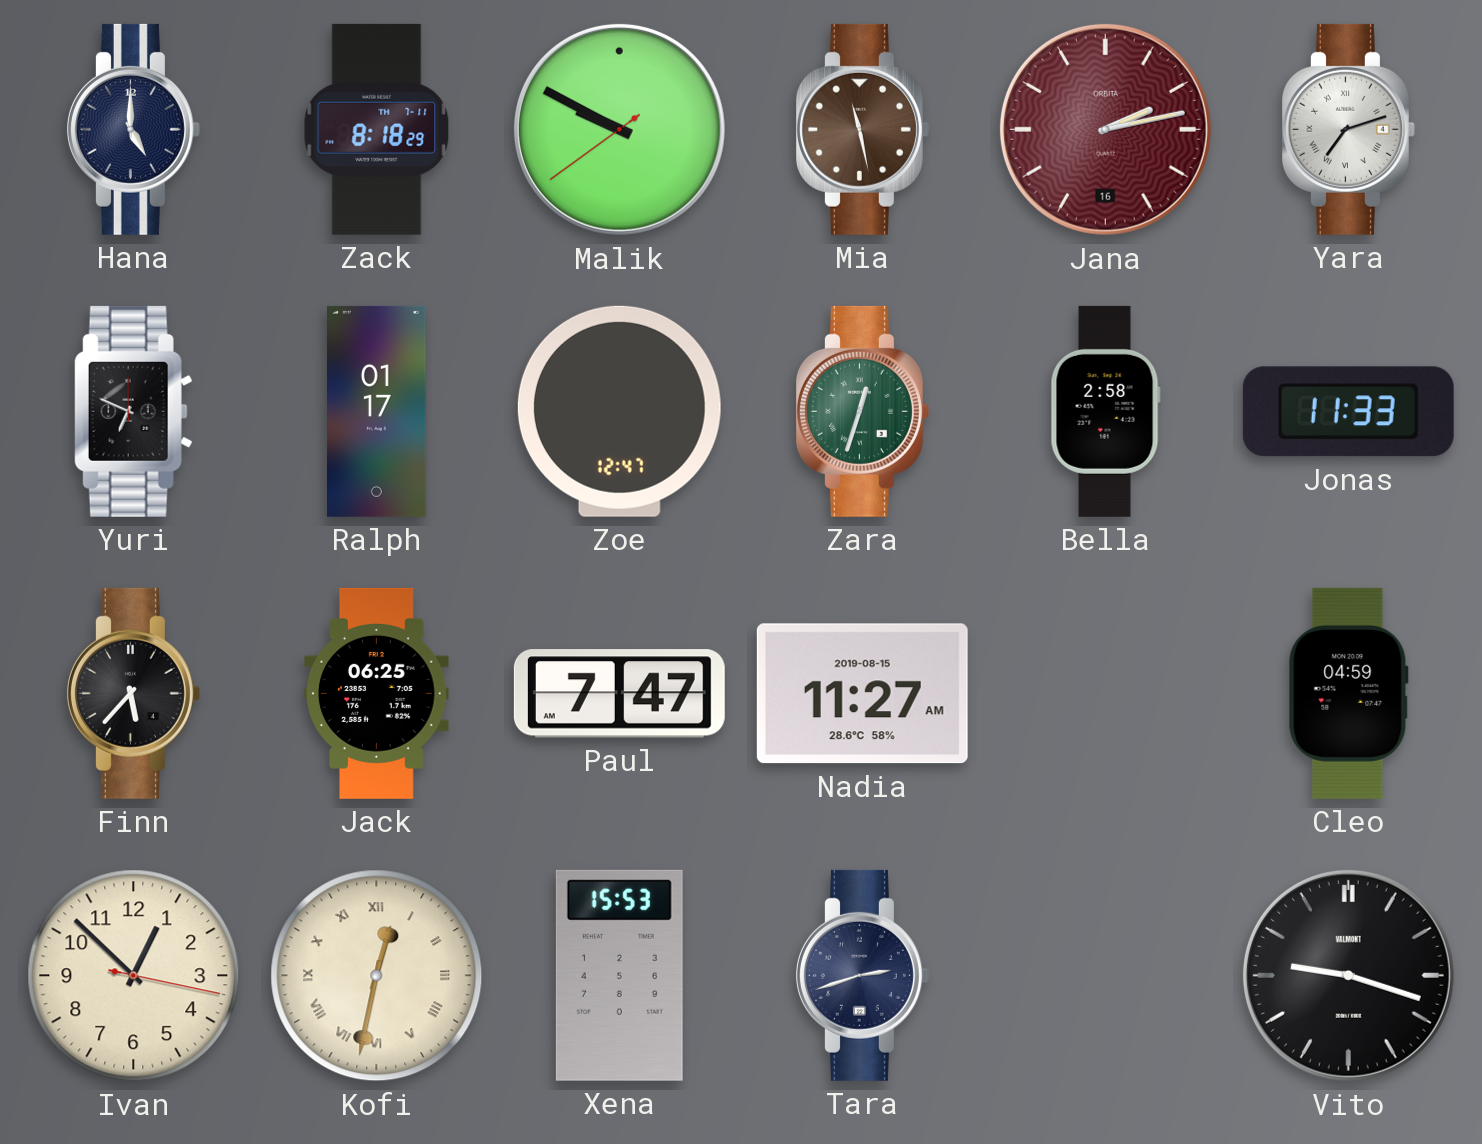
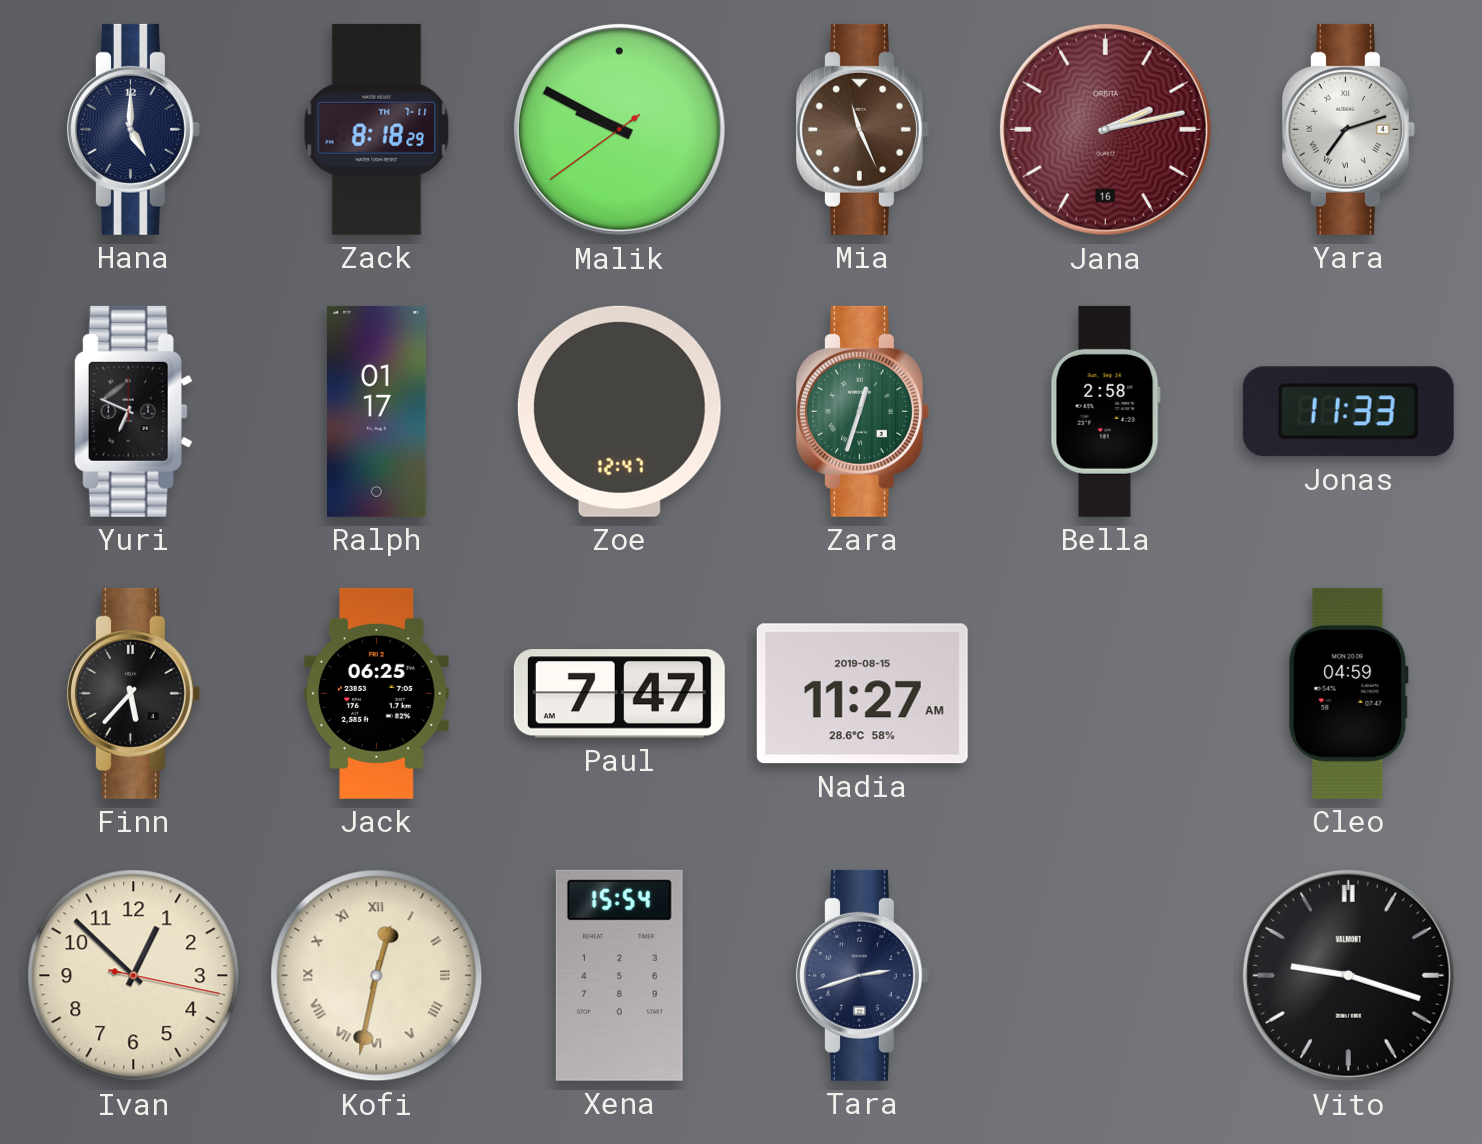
Mia: 11:28 -> 11:26
Xena: 15:53 -> 15:54
